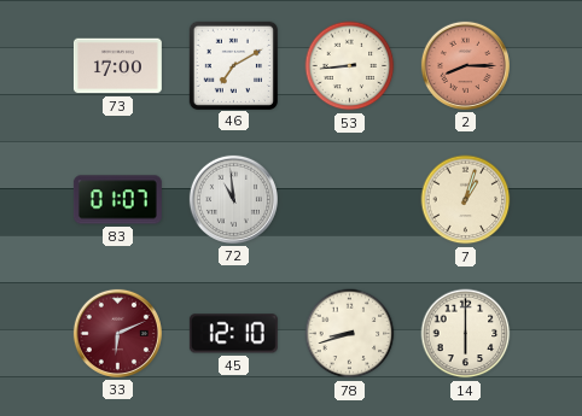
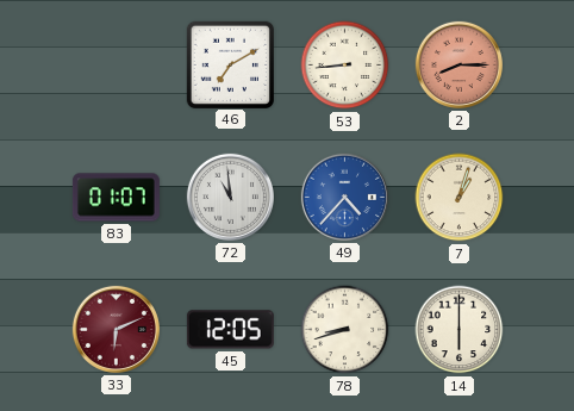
73: 17:00 -> none
49: none -> 4:37
45: 12:10 -> 12:05
